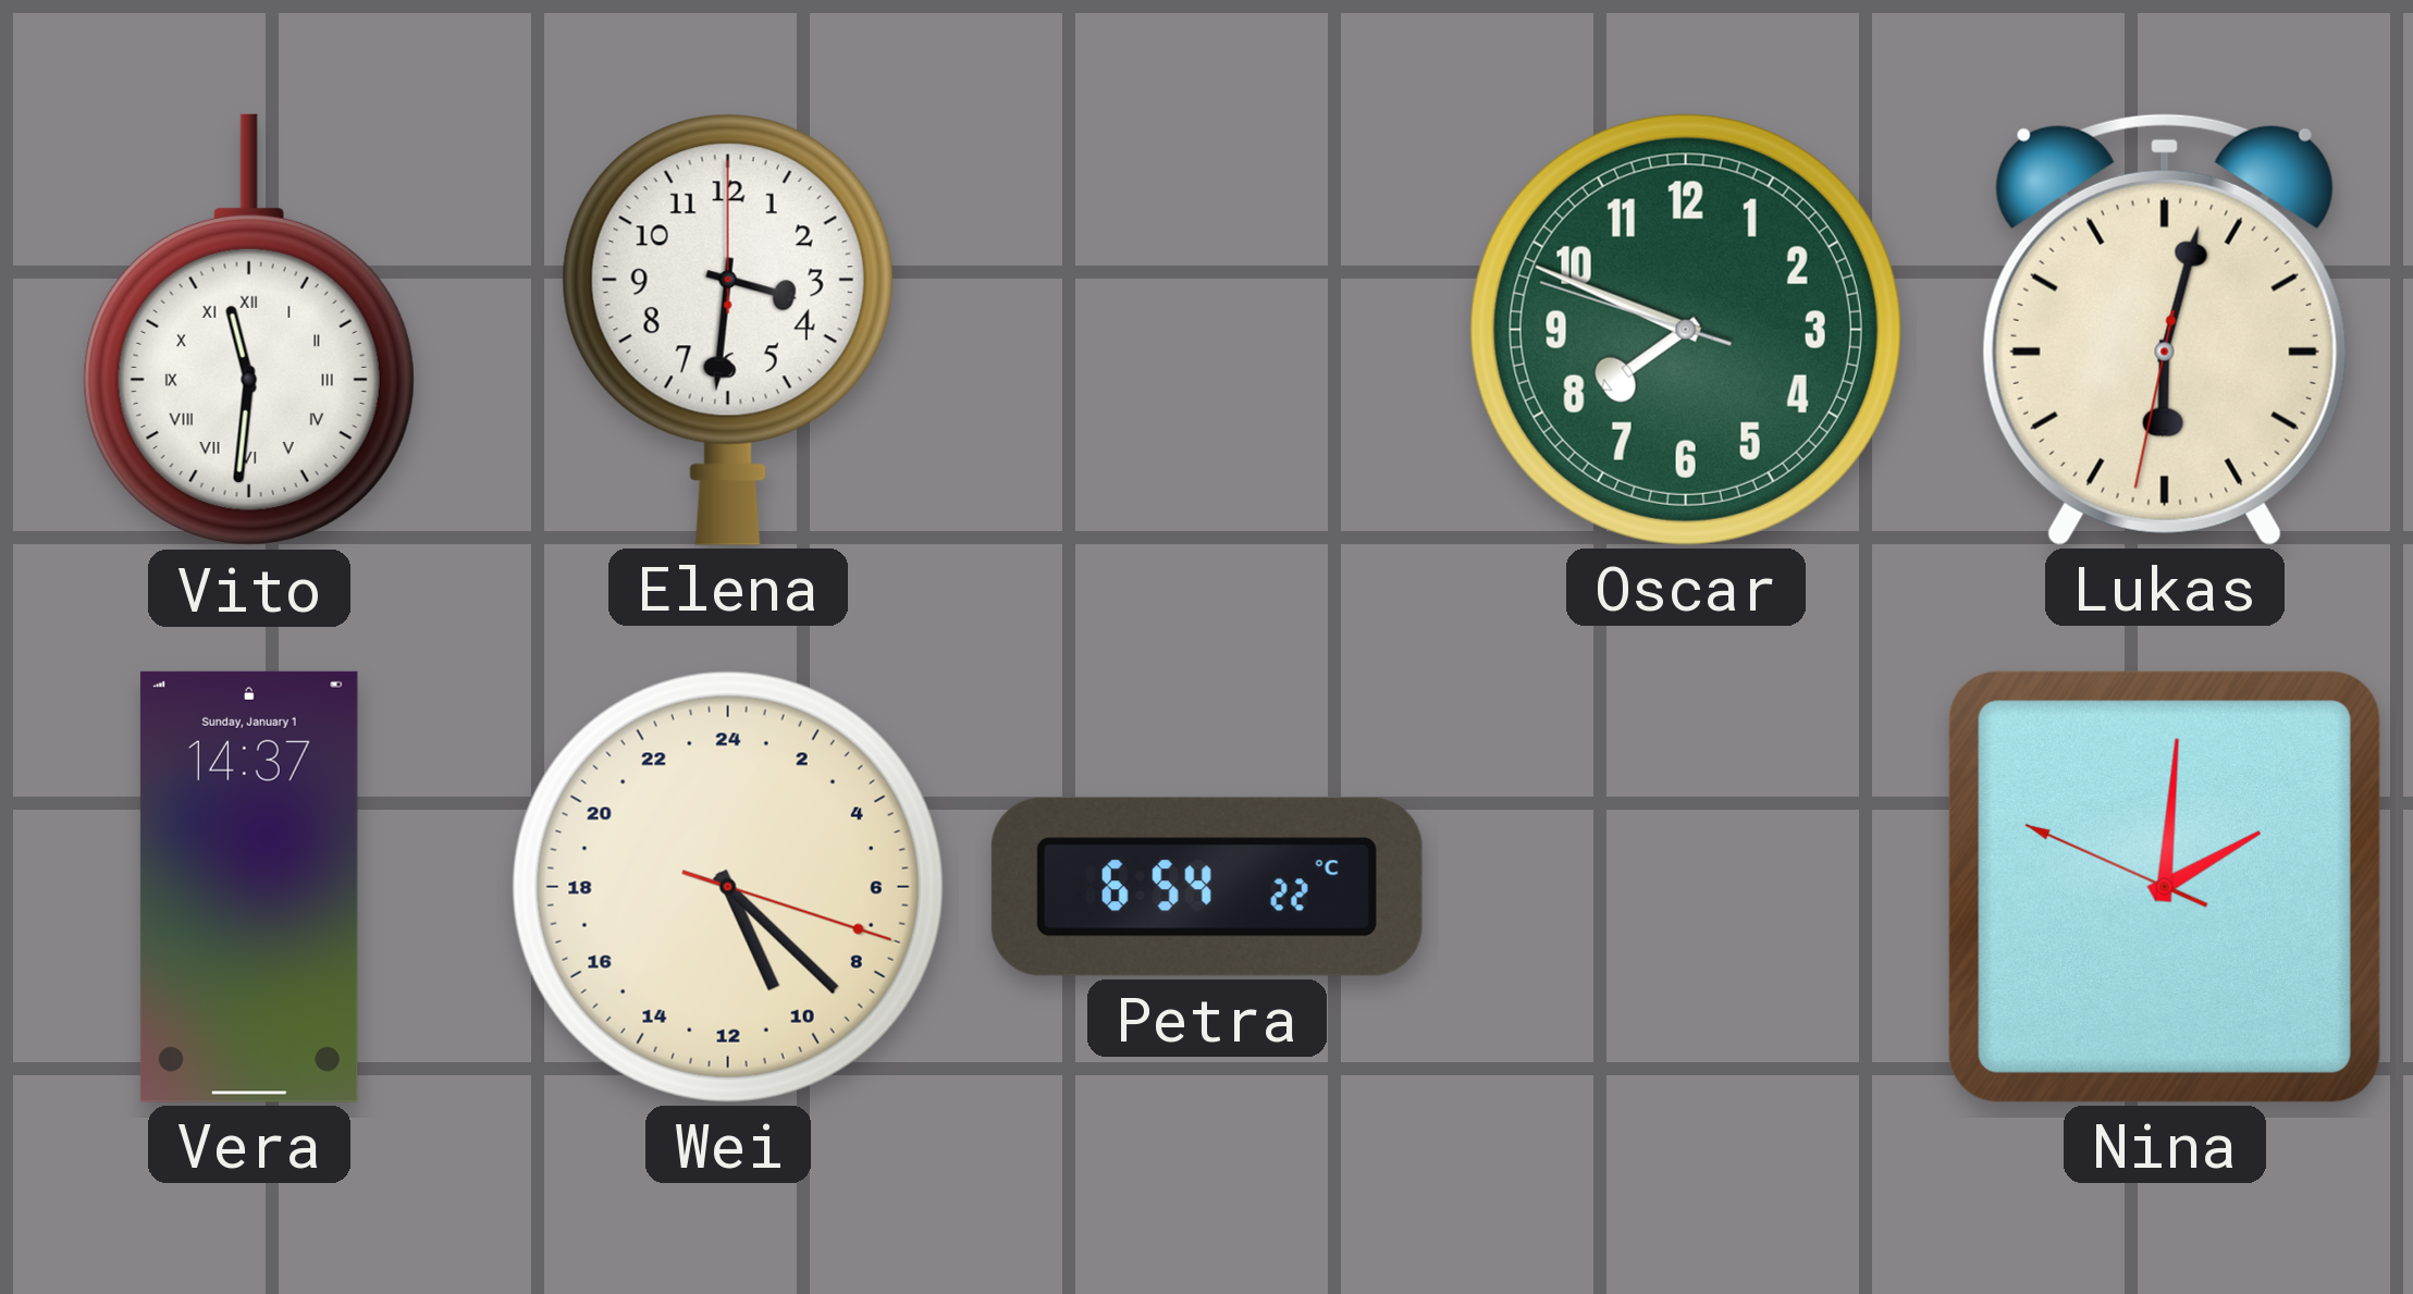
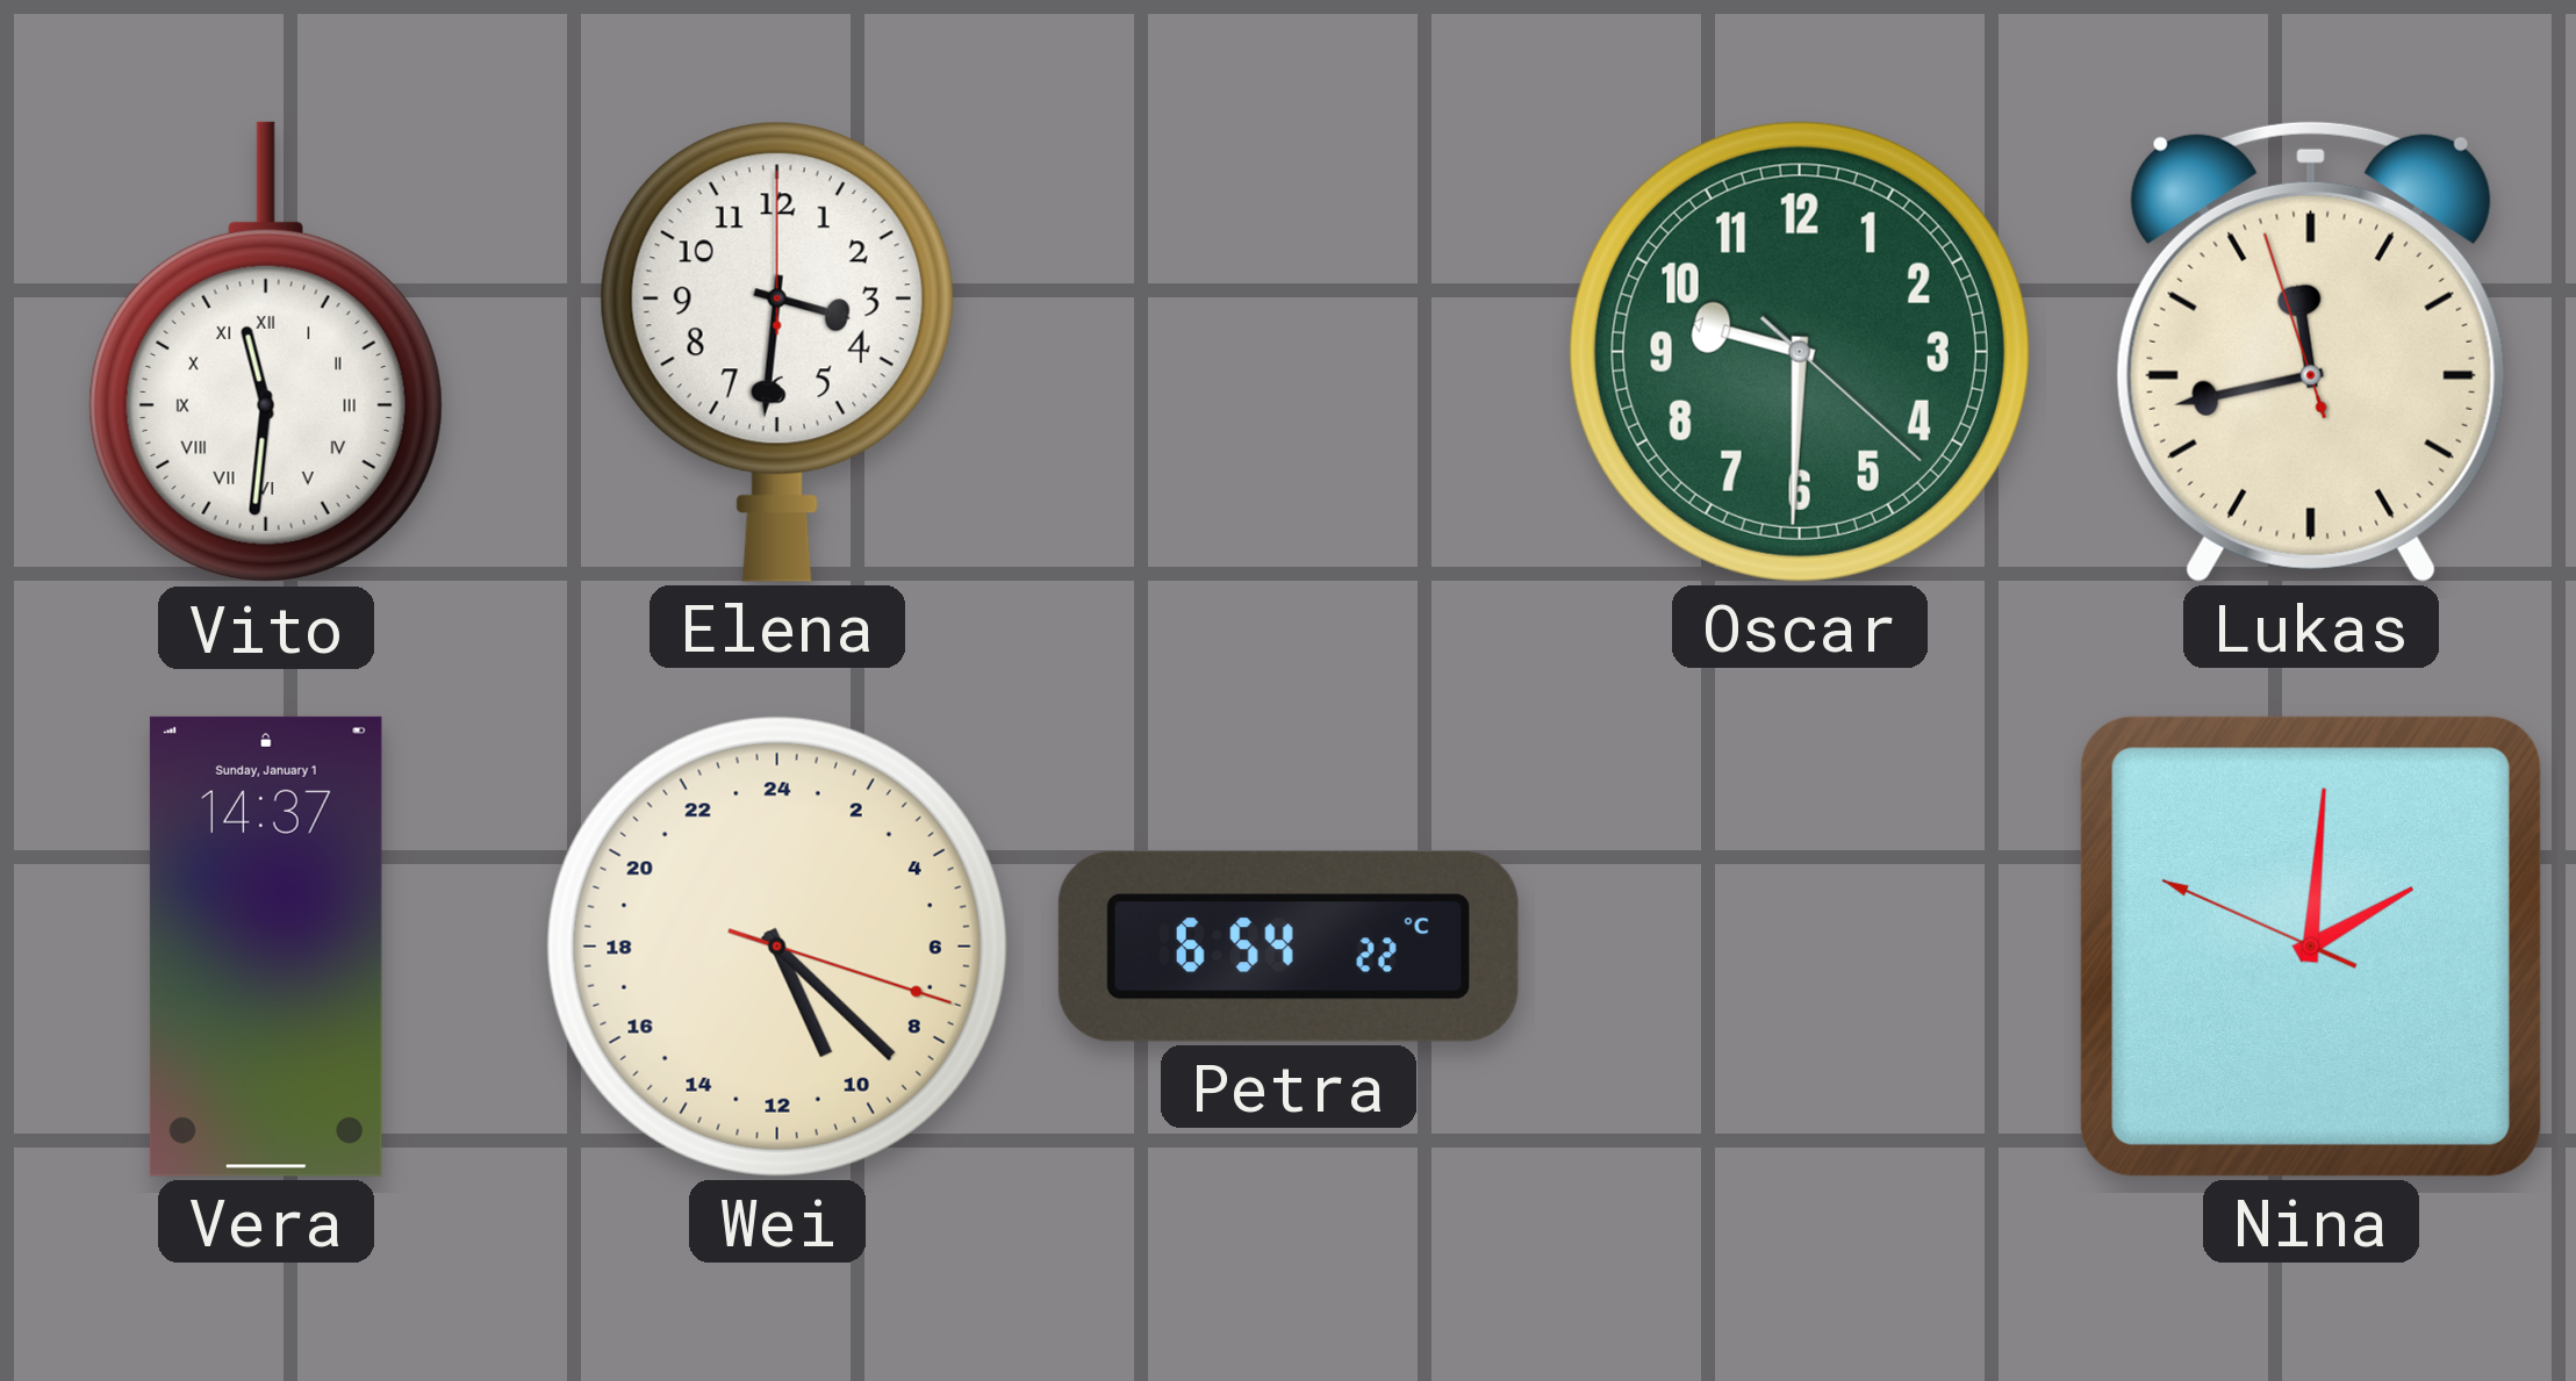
Oscar: 7:48 -> 9:30
Lukas: 6:02 -> 11:42
